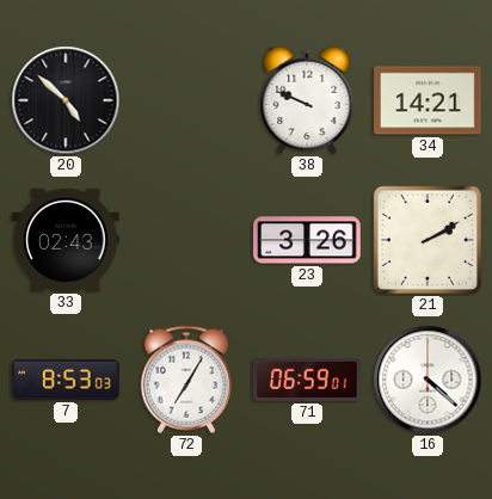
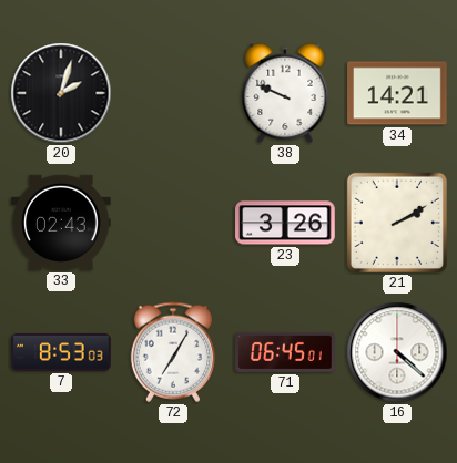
20: 4:52 -> 2:03
71: 06:59 -> 06:45
